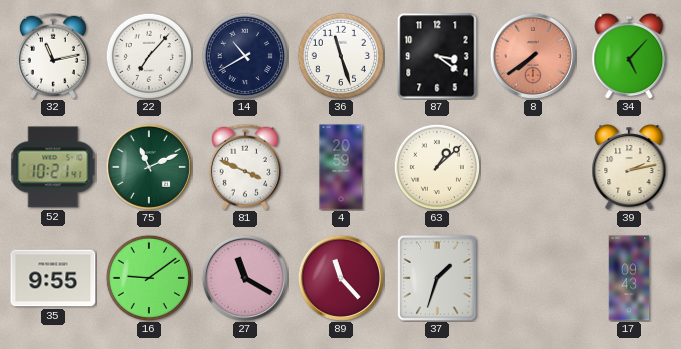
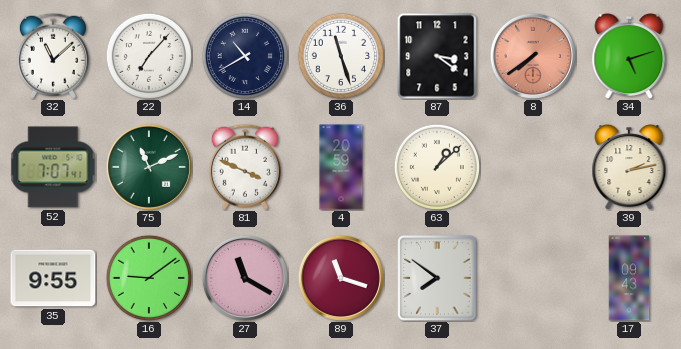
32: 11:13 -> 11:08
34: 5:07 -> 5:12
52: 10:21 -> 7:07
89: 11:23 -> 11:18
37: 1:33 -> 7:51
